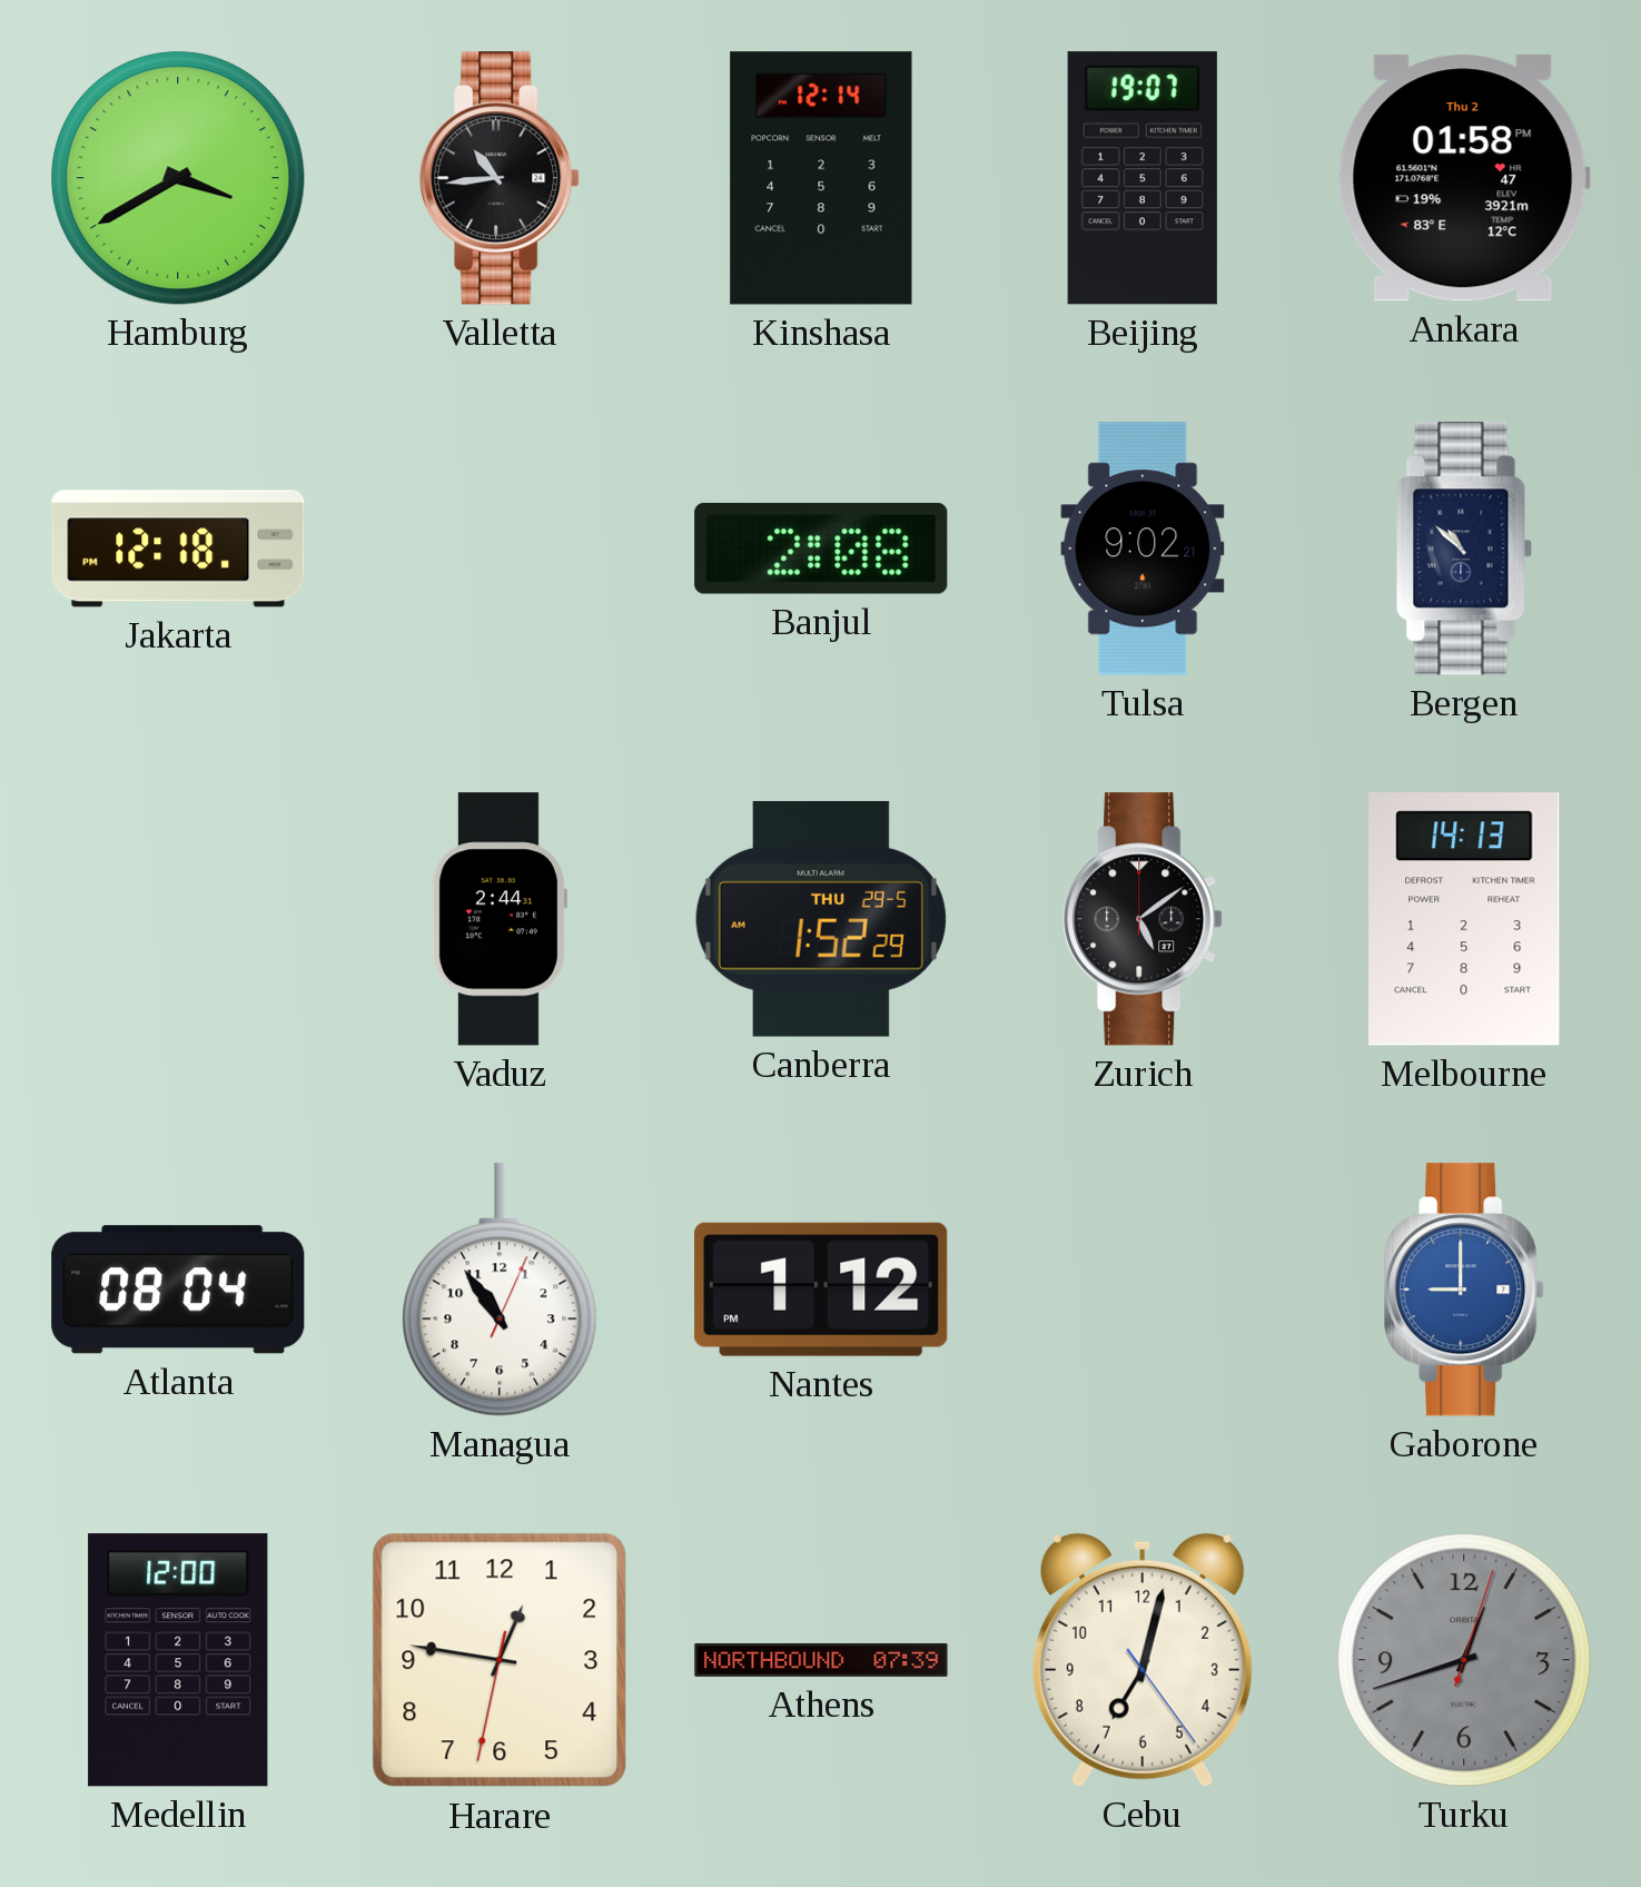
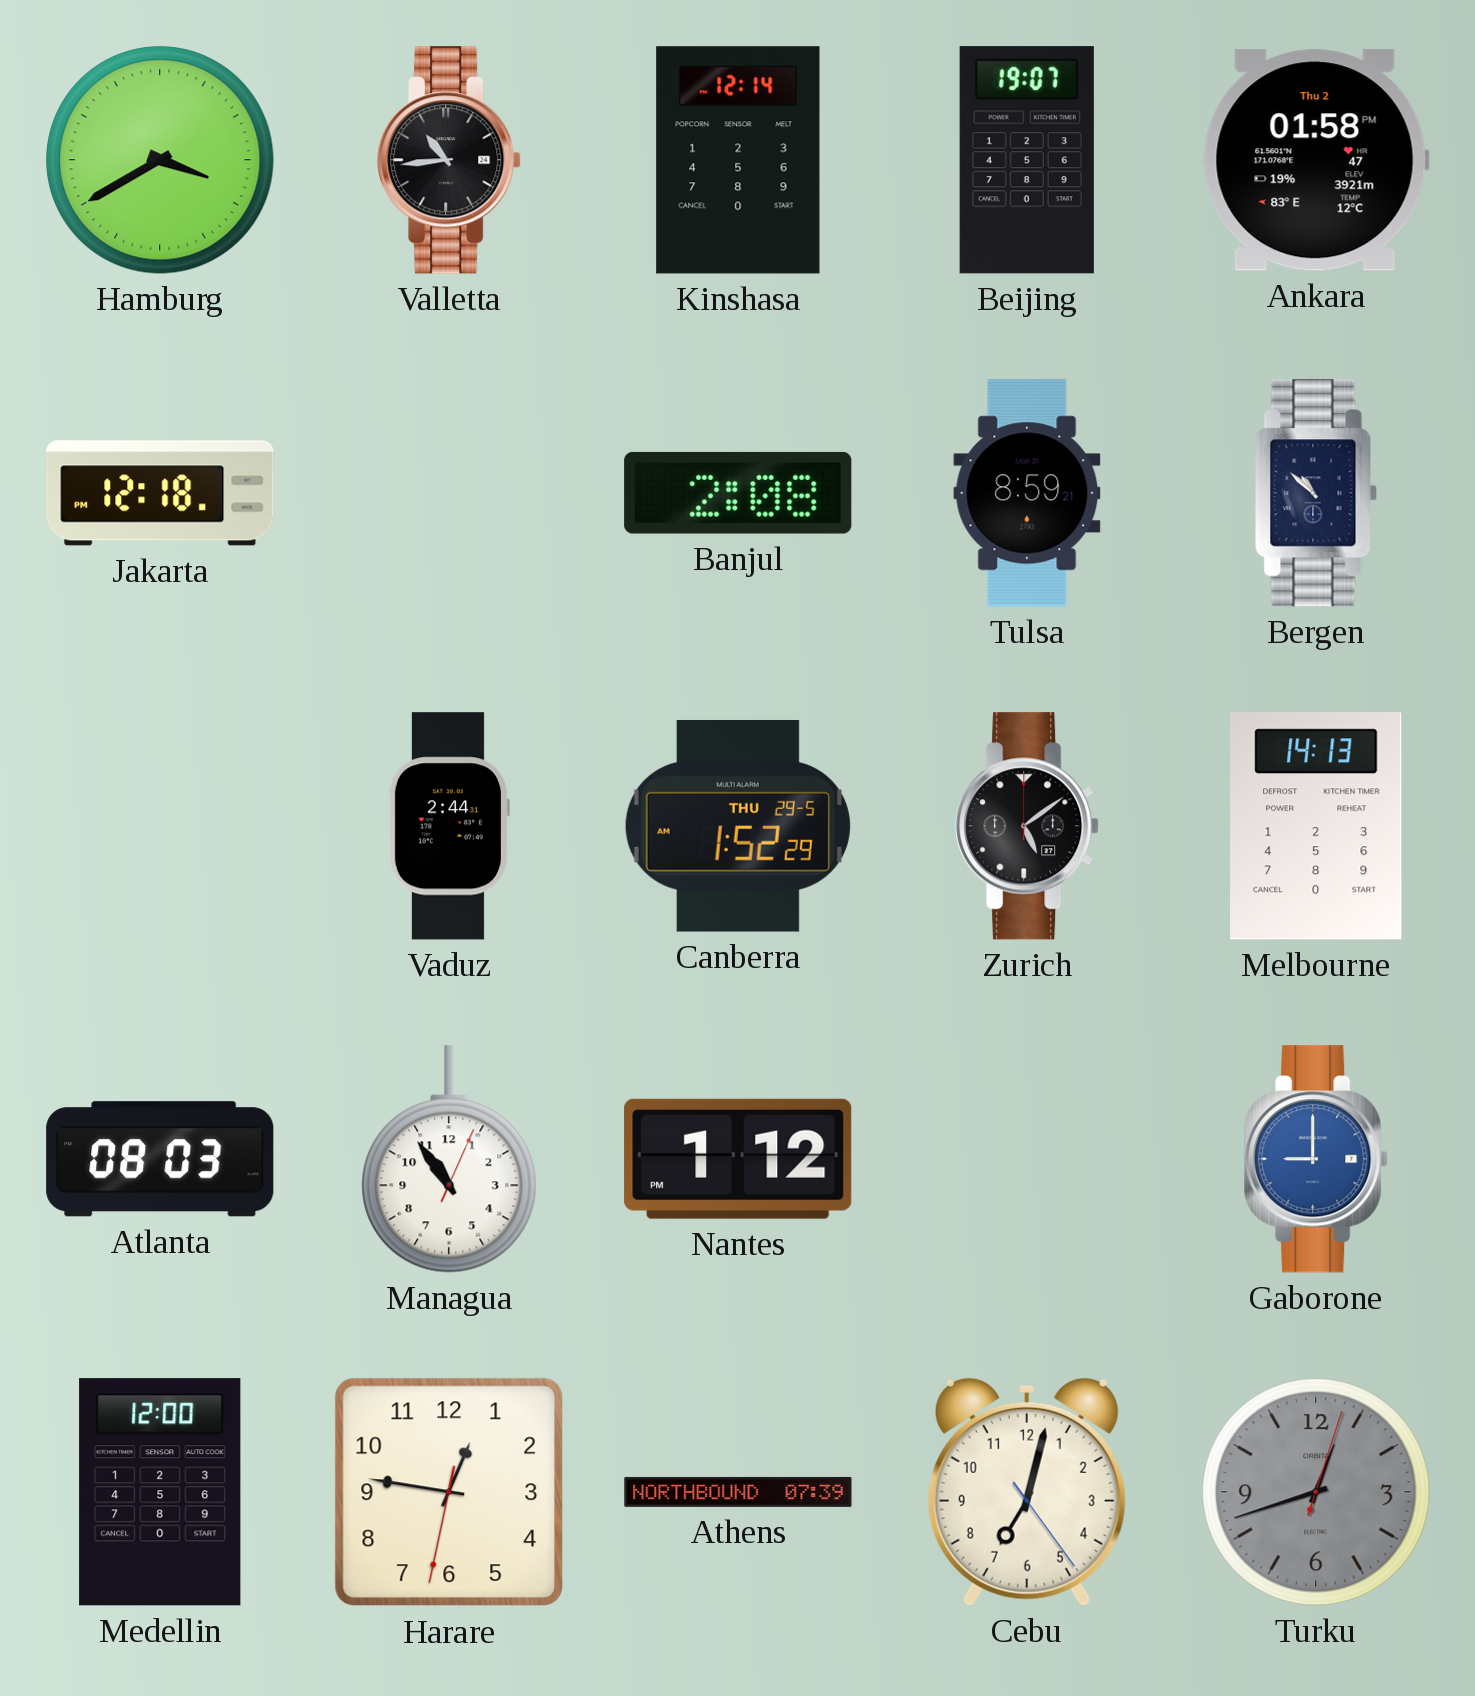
Tulsa: 9:02 -> 8:59
Atlanta: 08:04 -> 08:03
